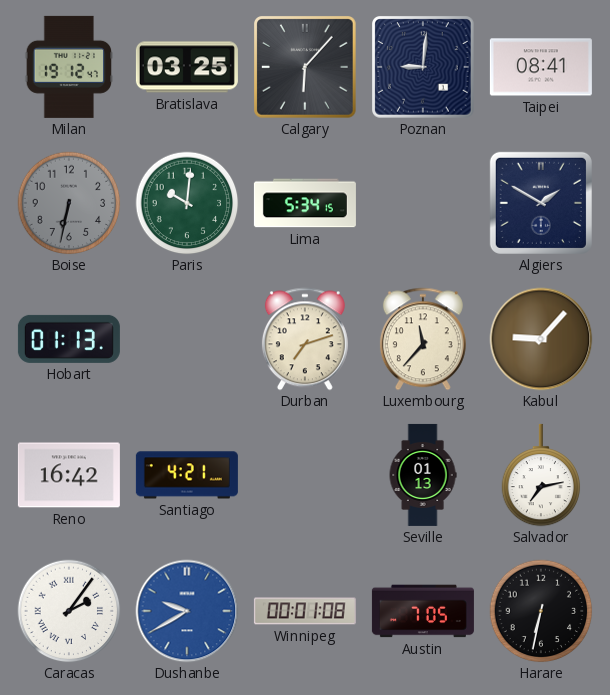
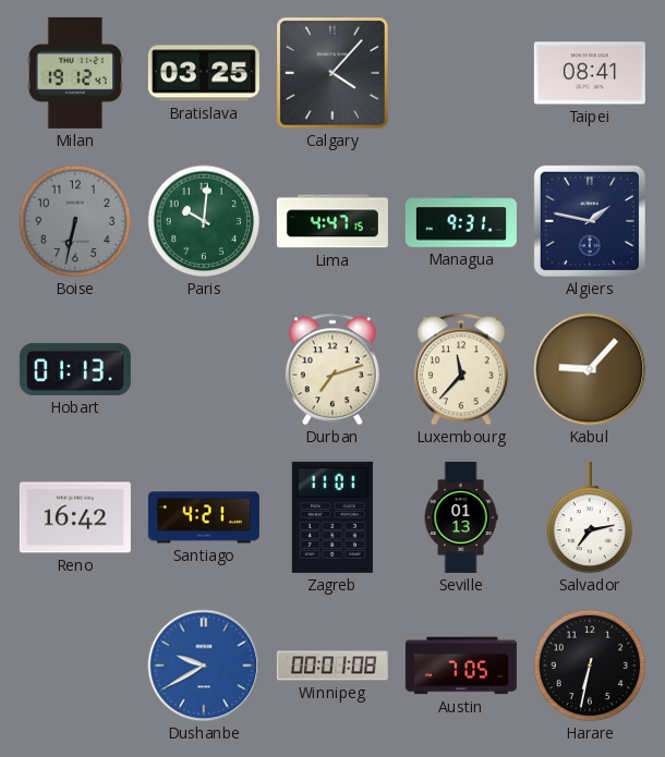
Calgary: 6:07 -> 4:07
Poznan: 9:01 -> none
Lima: 5:34 -> 4:47
Managua: none -> 9:31
Algiers: 1:50 -> 1:47
Zagreb: none -> 11:01
Caracas: 2:06 -> none
